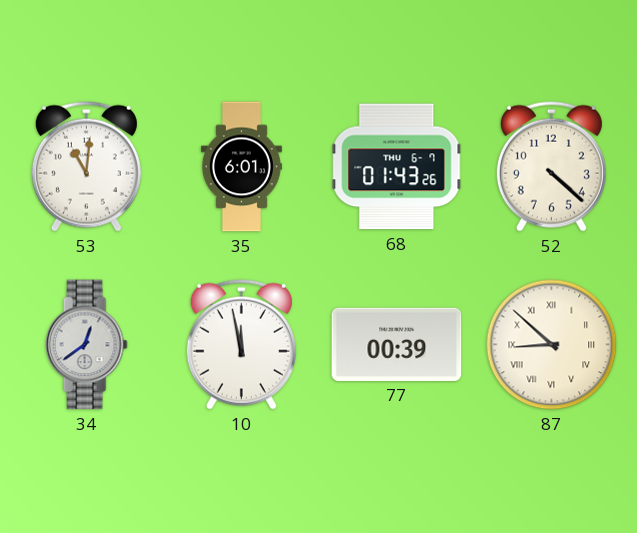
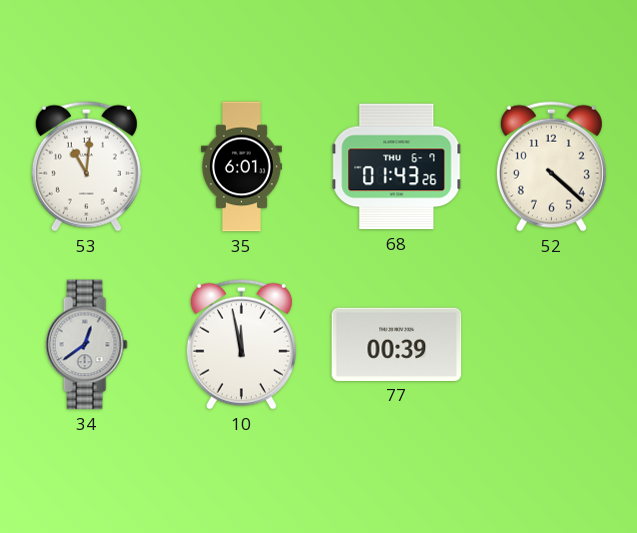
87: 8:52 -> none
